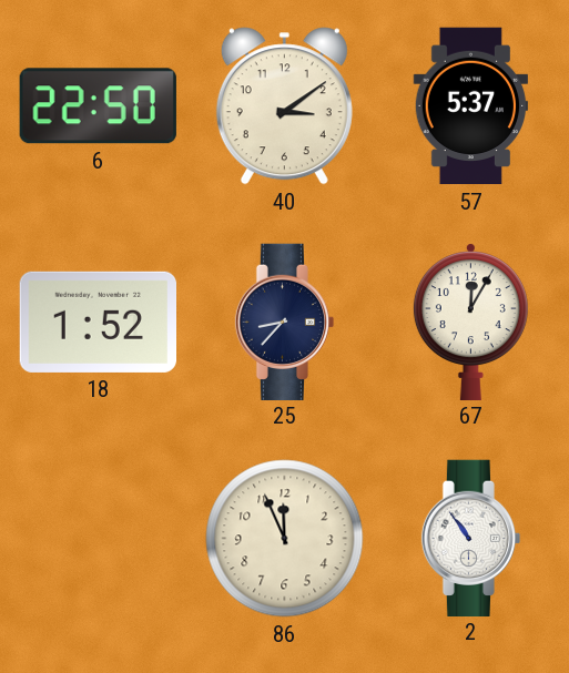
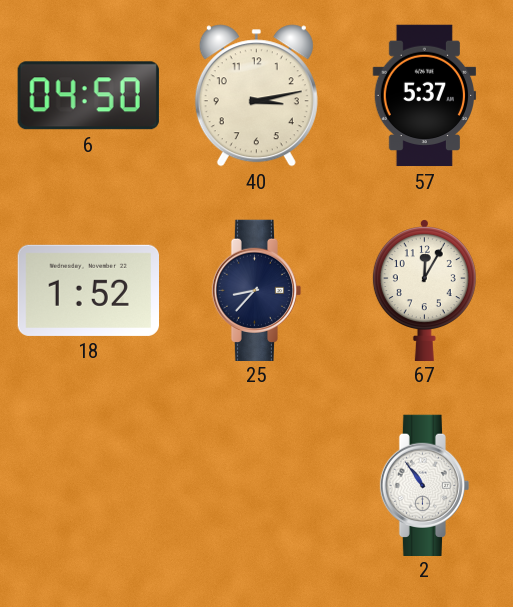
6: 22:50 -> 04:50
40: 3:09 -> 3:13
86: 11:56 -> none
